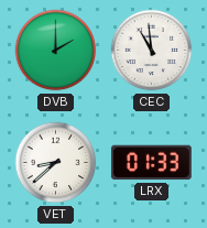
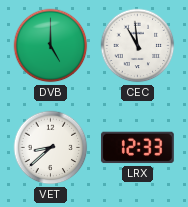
DVB: 2:00 -> 5:00
LRX: 01:33 -> 12:33
